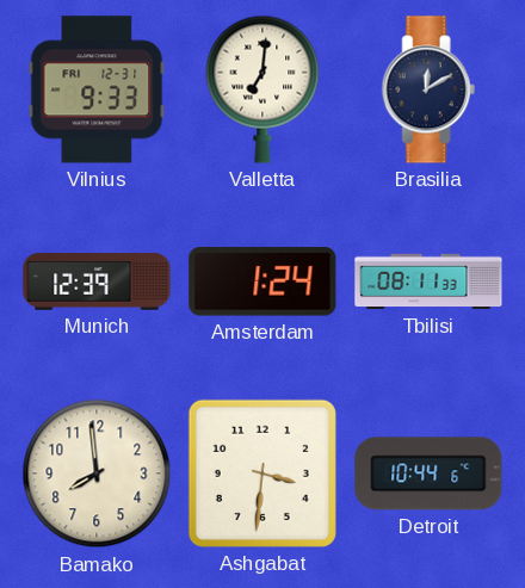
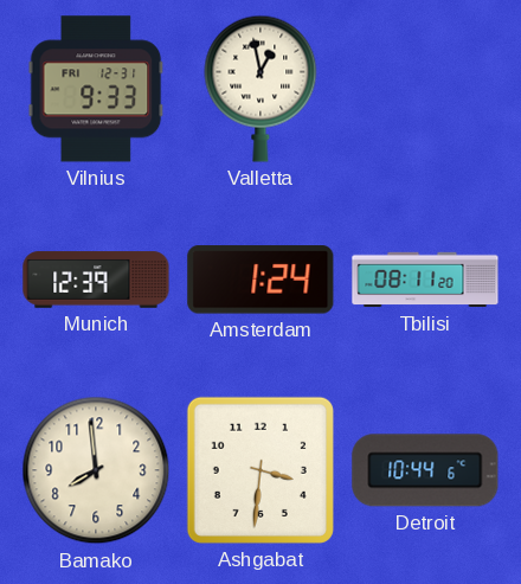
Valletta: 7:01 -> 12:58
Brasilia: 12:10 -> none
Tbilisi: 08:11:33 -> 08:11:20
